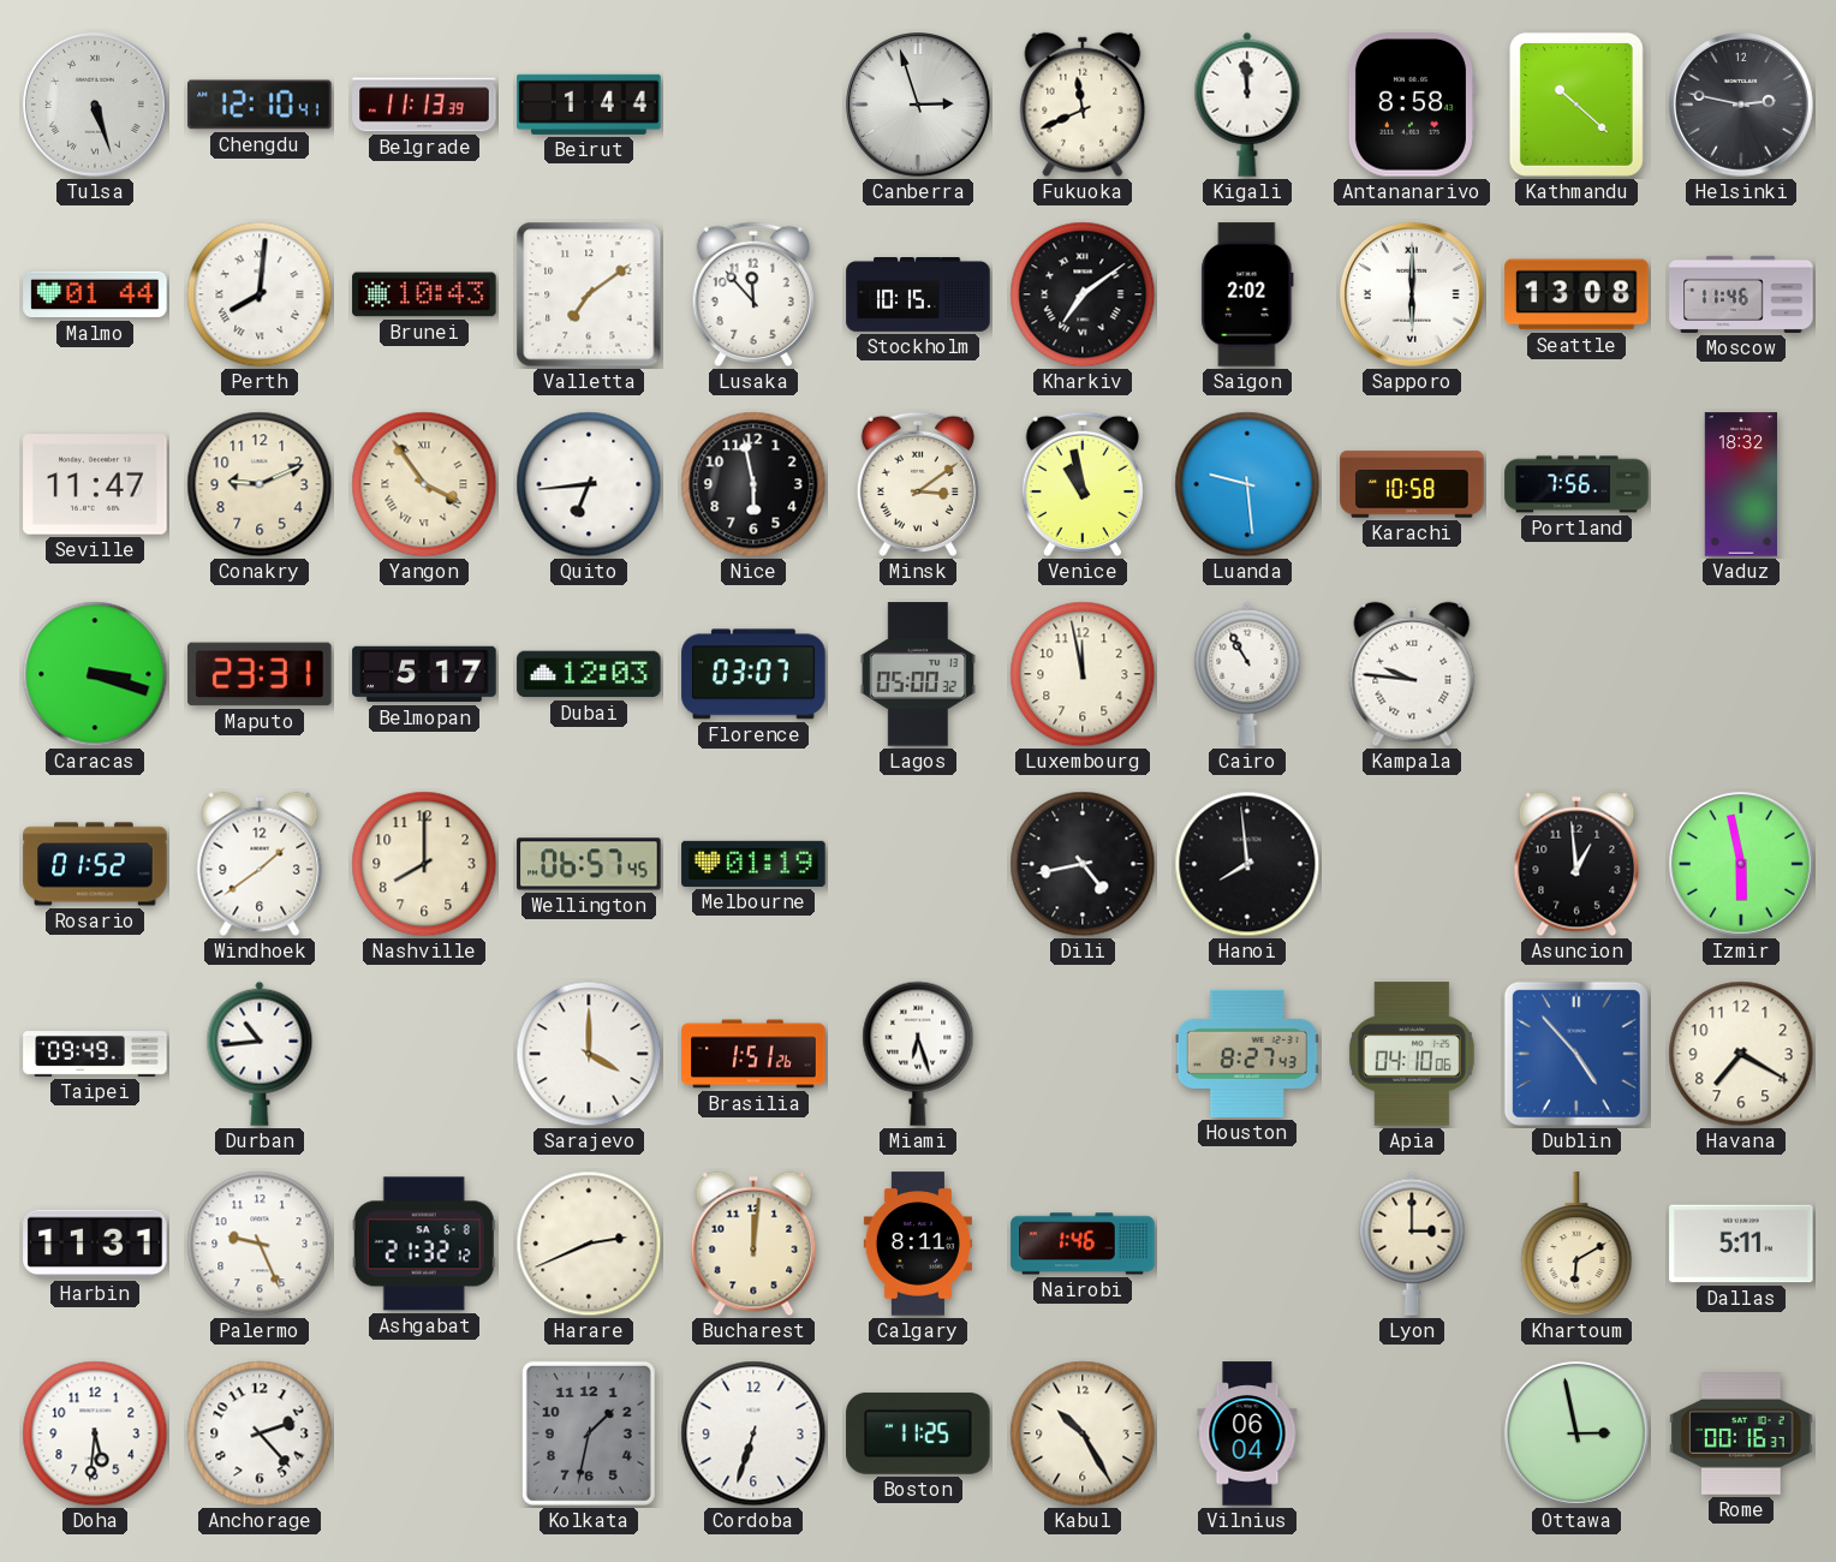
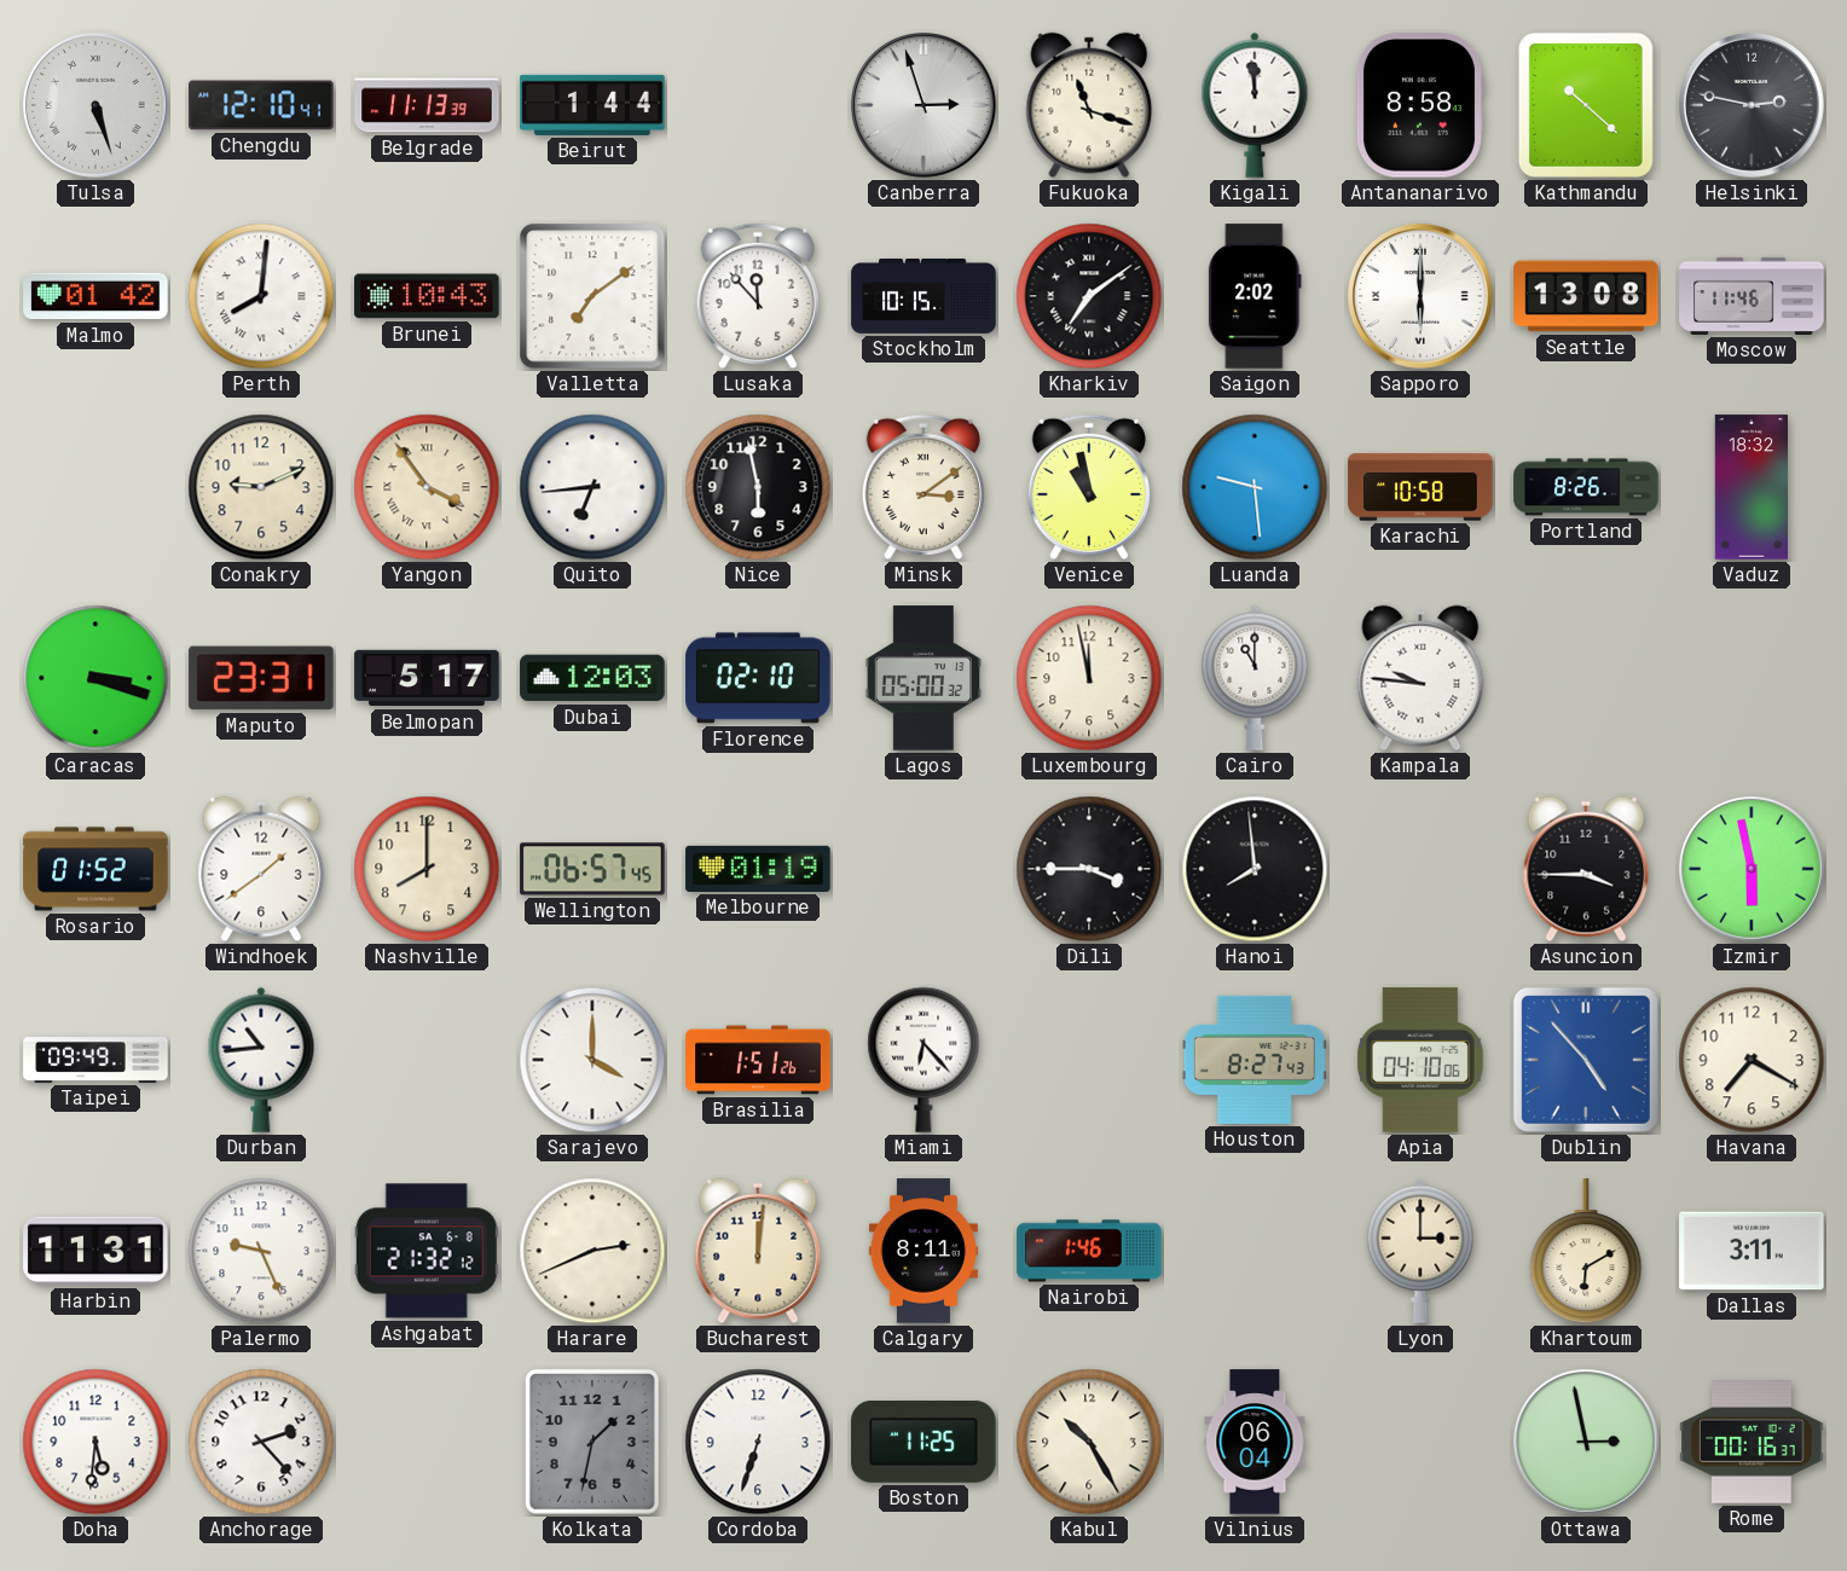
Fukuoka: 11:41 -> 11:18
Malmo: 01:44 -> 01:42
Seville: 11:47 -> none
Portland: 7:56 -> 8:26
Florence: 03:07 -> 02:10
Cairo: 10:55 -> 11:00
Dili: 4:43 -> 3:45
Asuncion: 12:59 -> 3:45
Miami: 6:27 -> 6:23
Dallas: 5:11 -> 3:11
